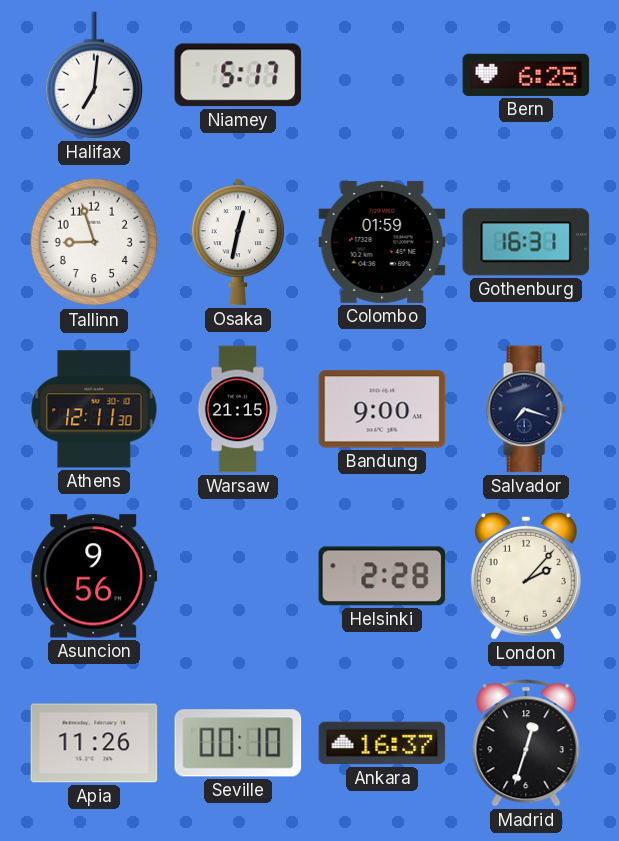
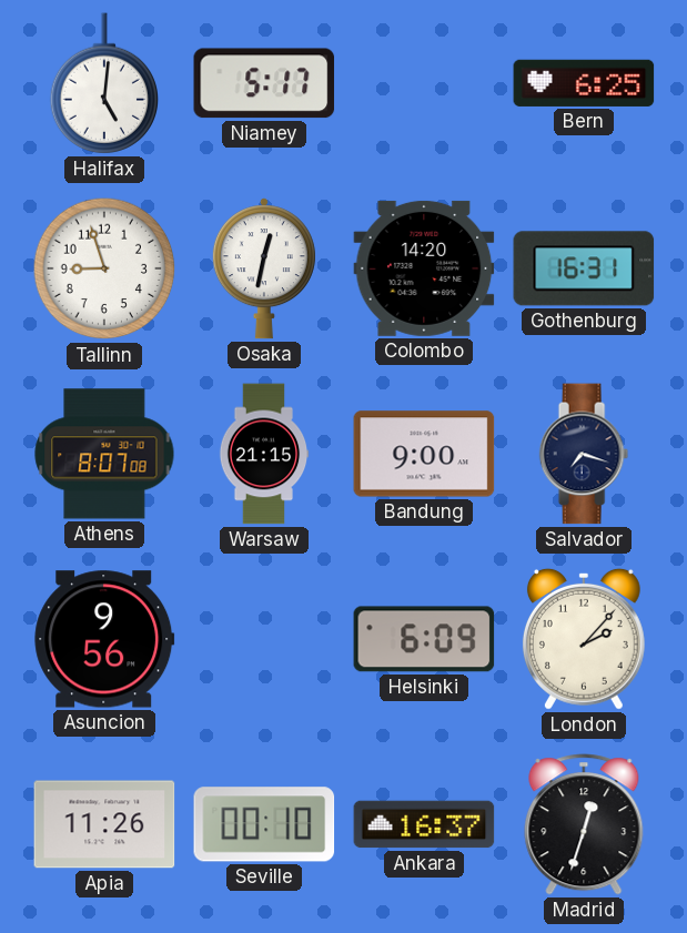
Halifax: 7:01 -> 5:01
Colombo: 01:59 -> 14:20
Athens: 12:11 -> 8:07
Helsinki: 2:28 -> 6:09
